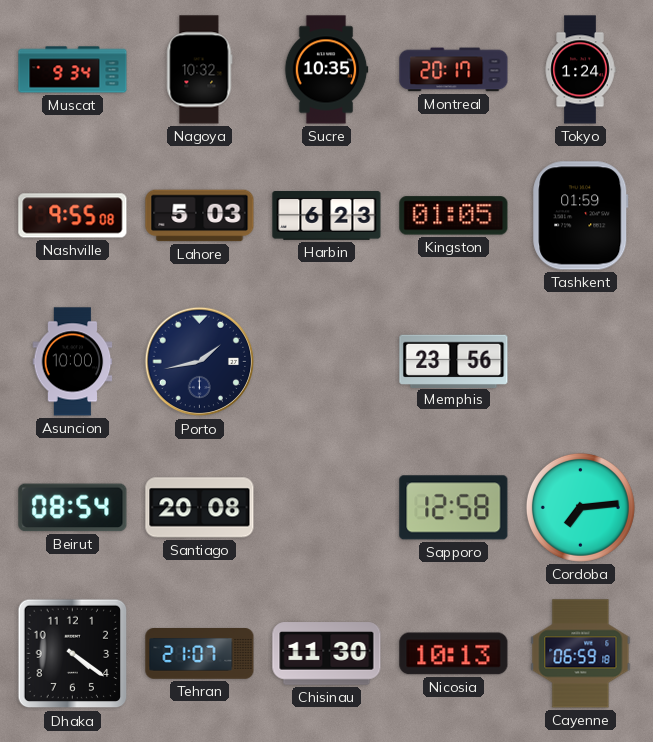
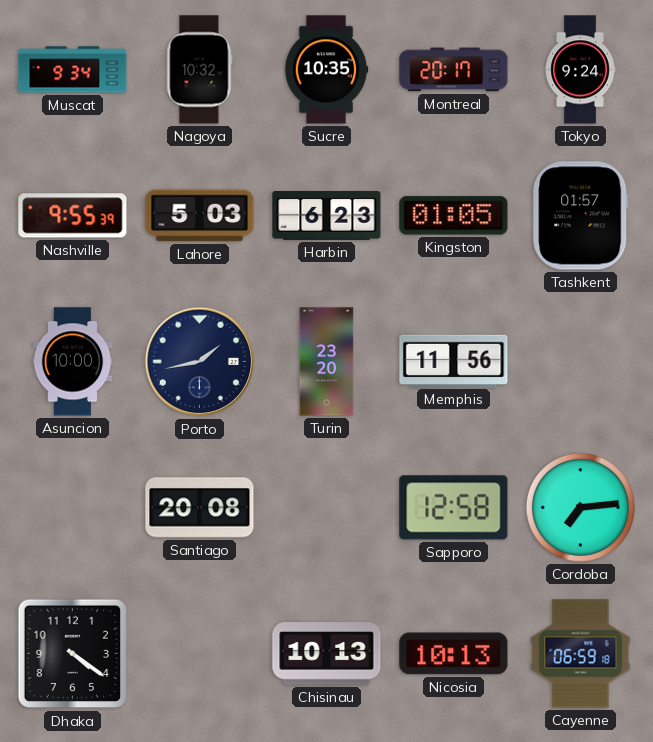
Tokyo: 1:24 -> 9:24
Nashville: 9:55:08 -> 9:55:39
Tashkent: 01:59 -> 01:57
Turin: none -> 23:20
Memphis: 23:56 -> 11:56
Beirut: 08:54 -> none
Tehran: 21:07 -> none
Chisinau: 11:30 -> 10:13
